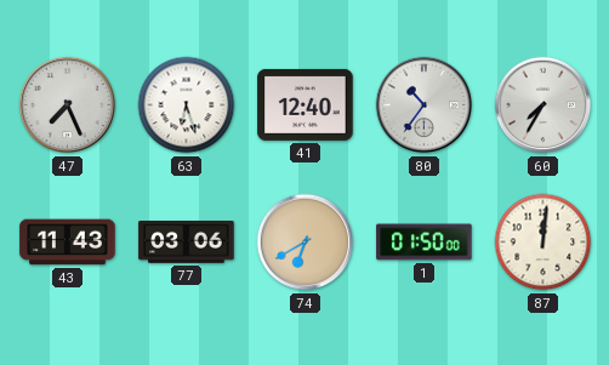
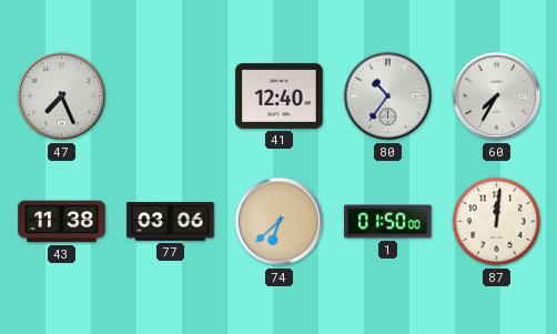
63: 6:27 -> none
43: 11:43 -> 11:38
74: 6:40 -> 6:38
